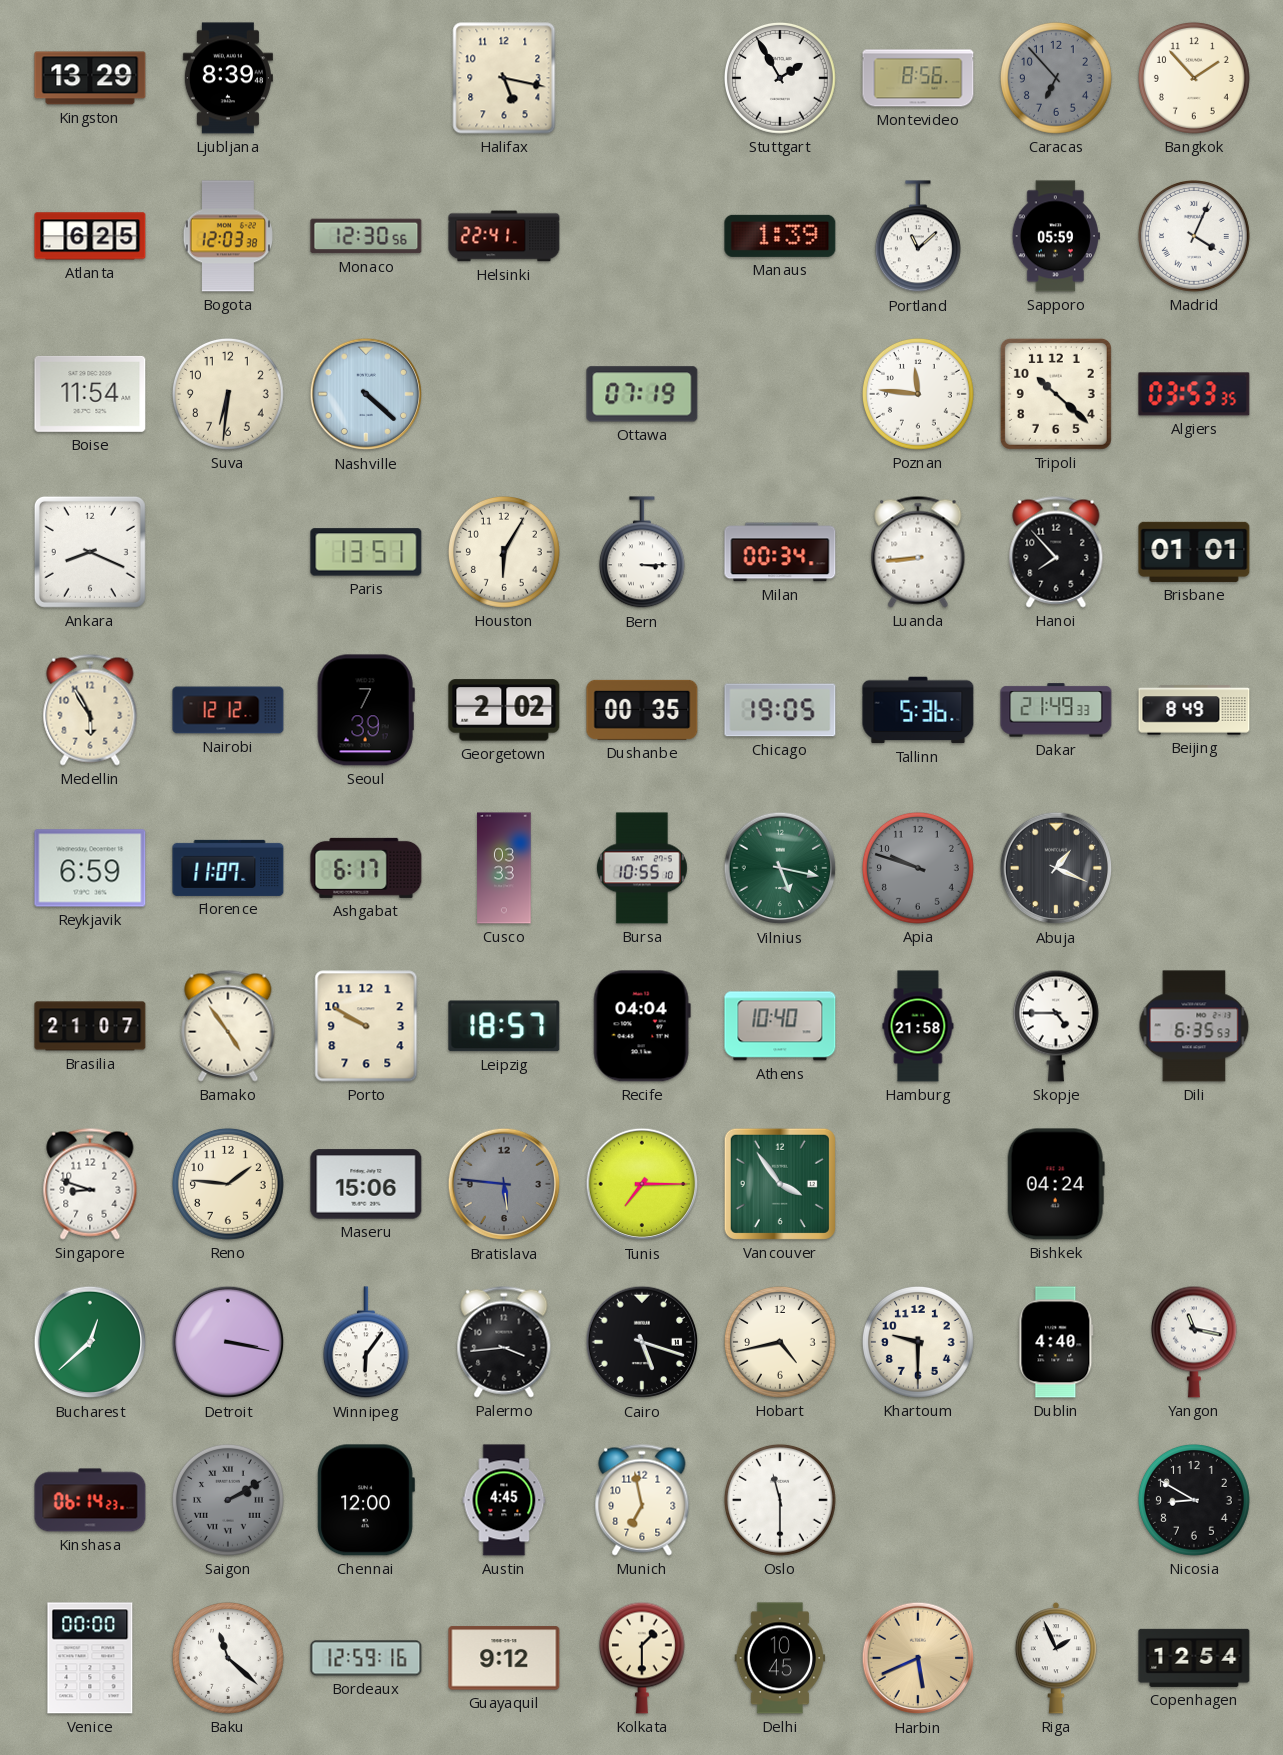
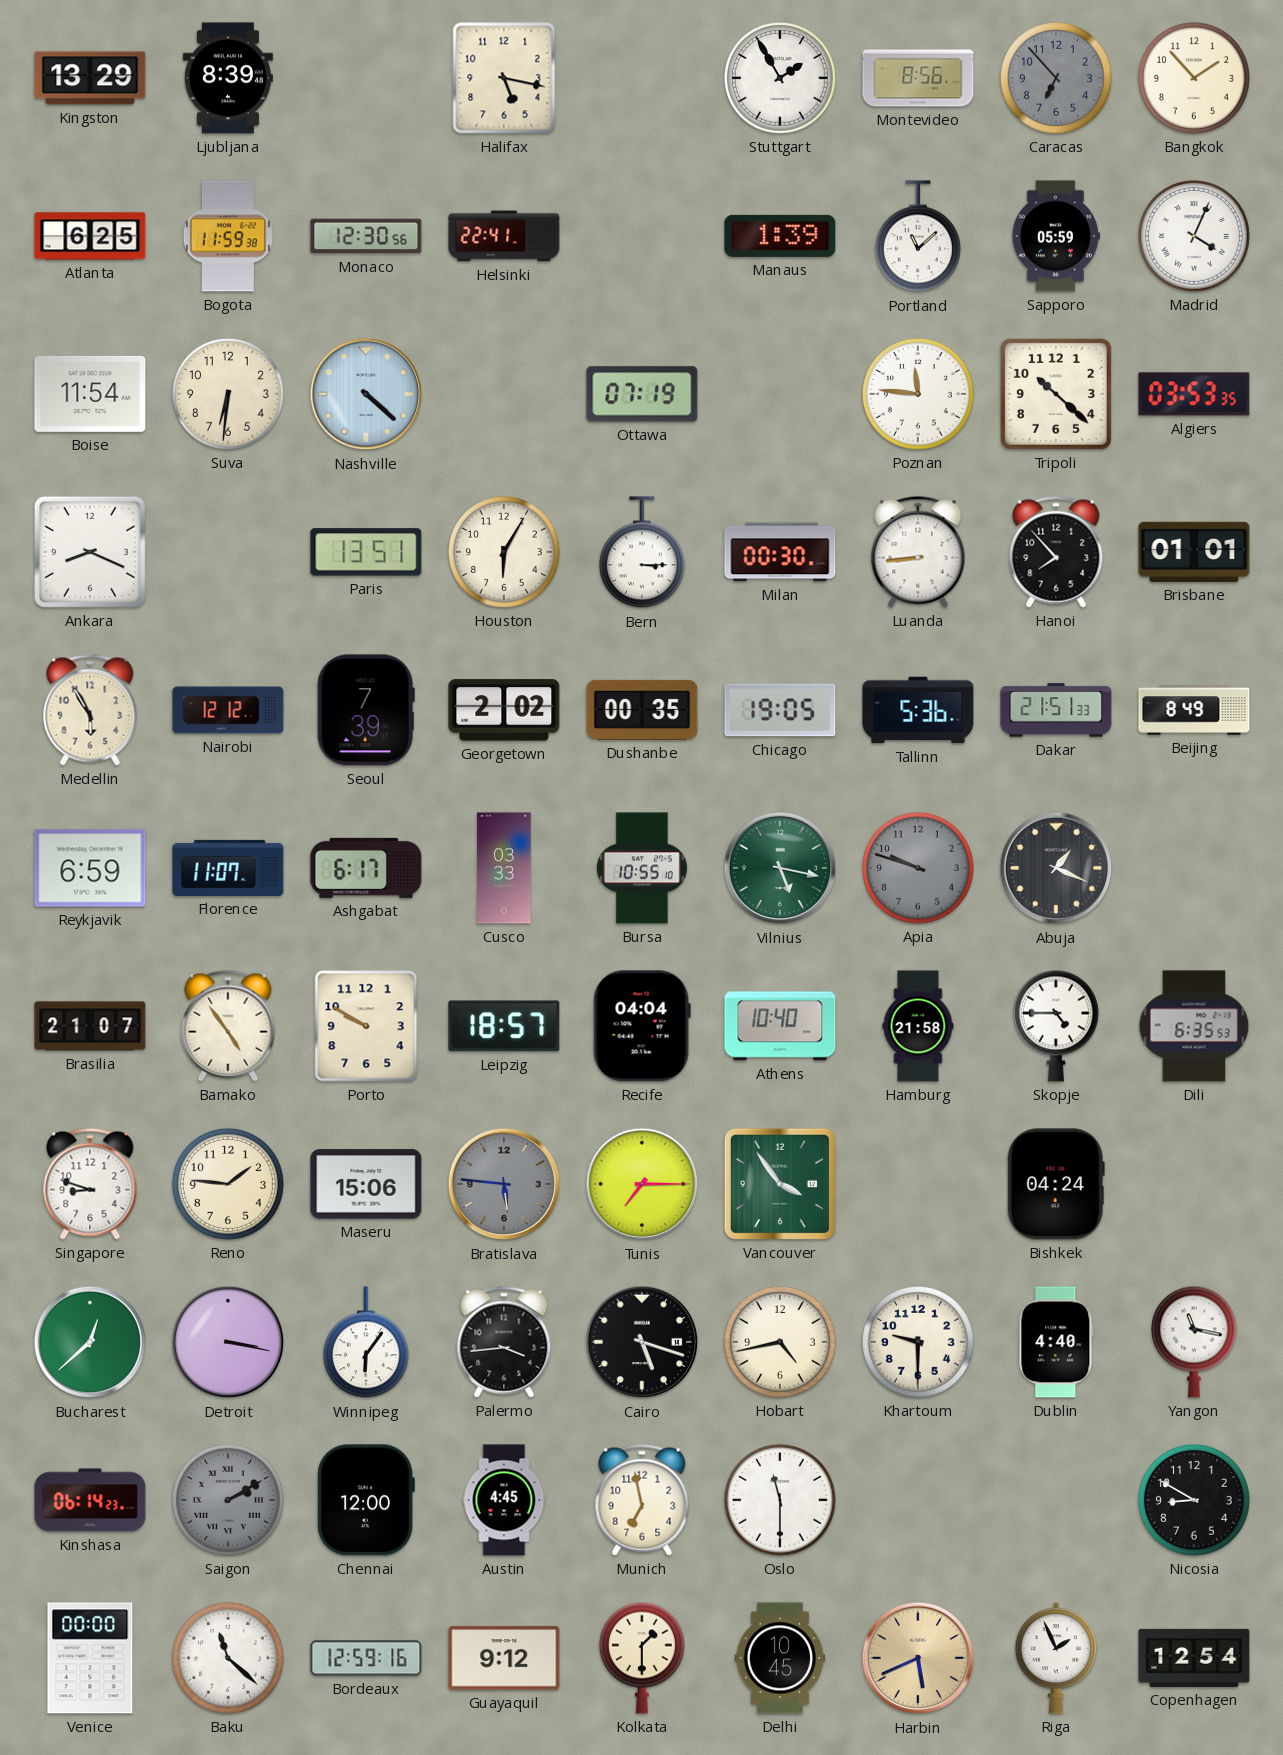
Bogota: 12:03 -> 11:59
Milan: 00:34 -> 00:30
Dakar: 21:49 -> 21:51
